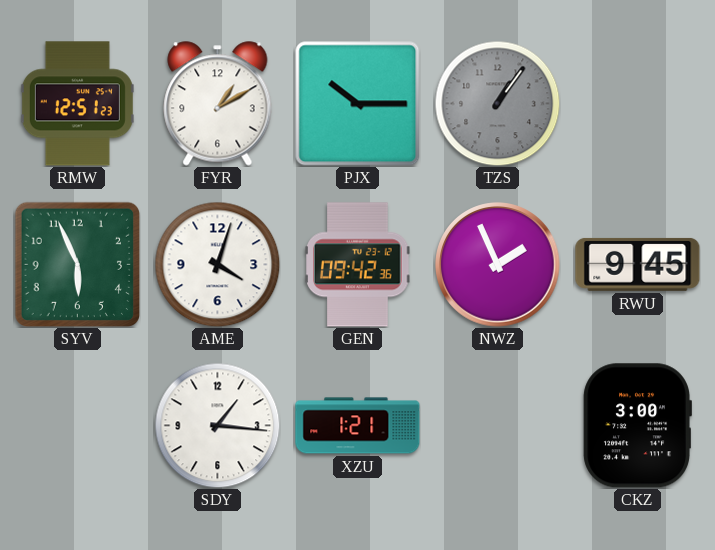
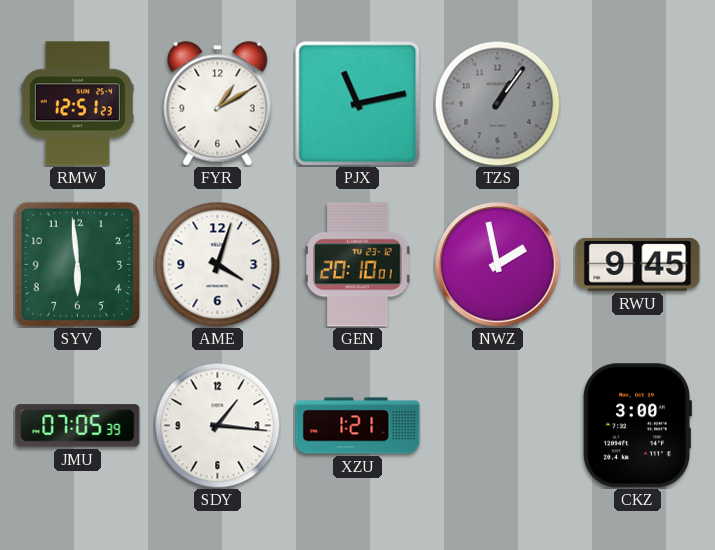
PJX: 10:15 -> 11:13
SYV: 5:56 -> 5:59
GEN: 09:42 -> 20:10
NWZ: 1:56 -> 1:58
JMU: none -> 07:05
